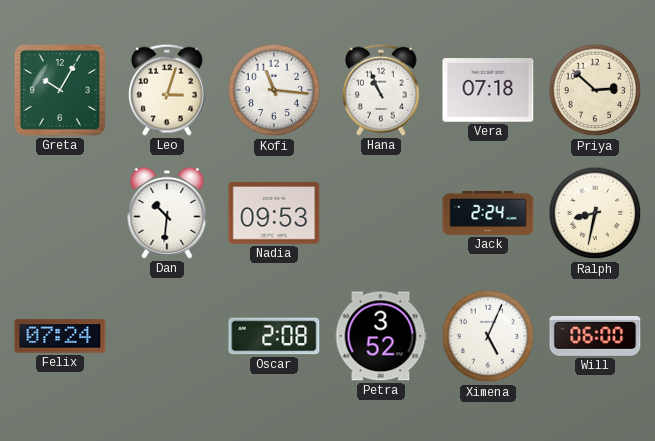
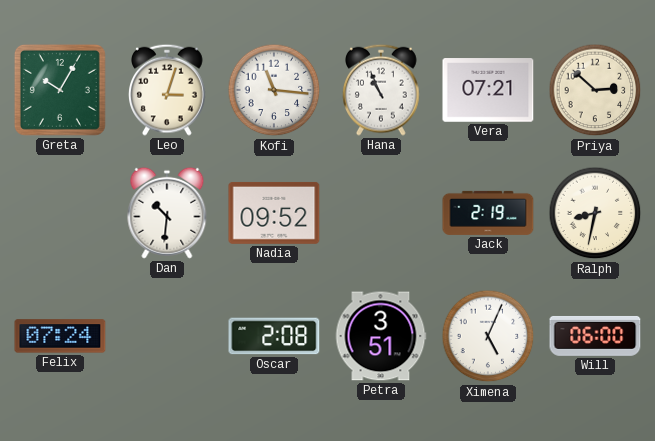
Vera: 07:18 -> 07:21
Nadia: 09:53 -> 09:52
Jack: 2:24 -> 2:19
Petra: 3:52 -> 3:51
